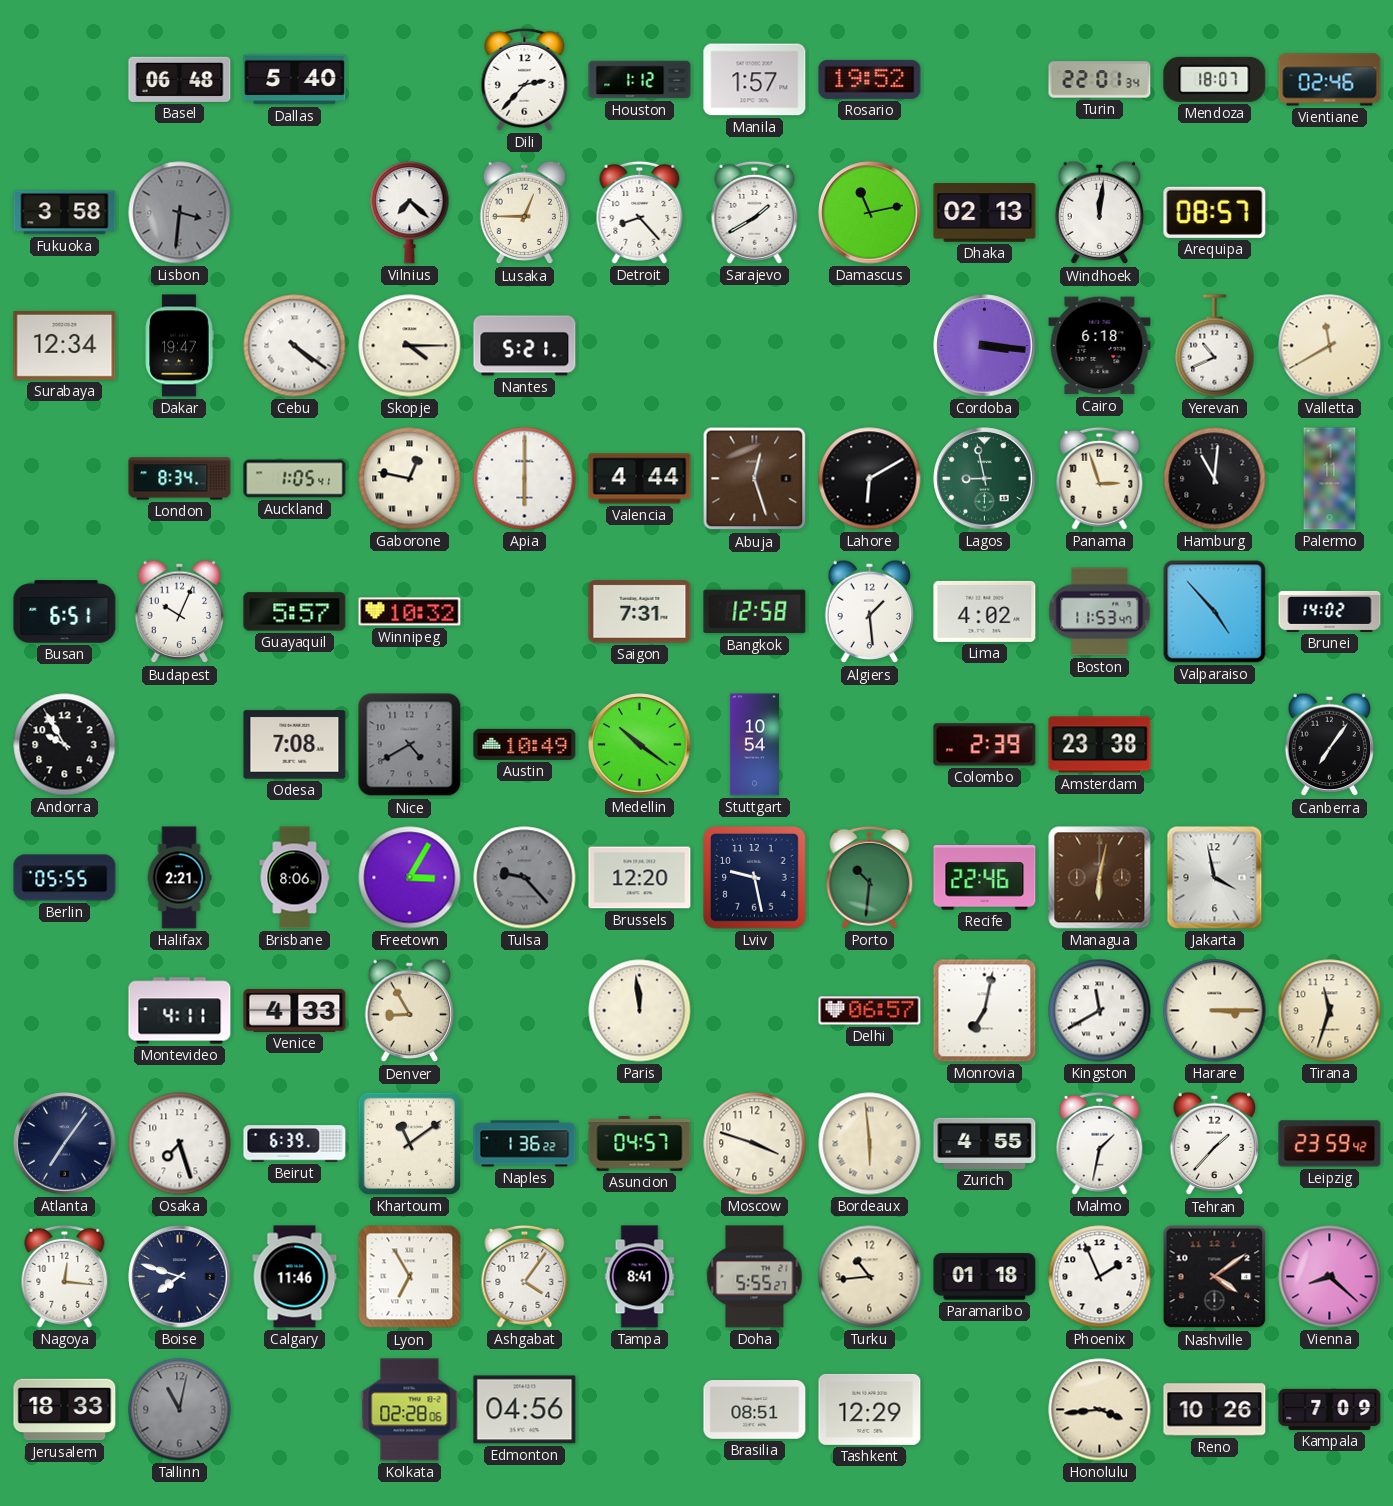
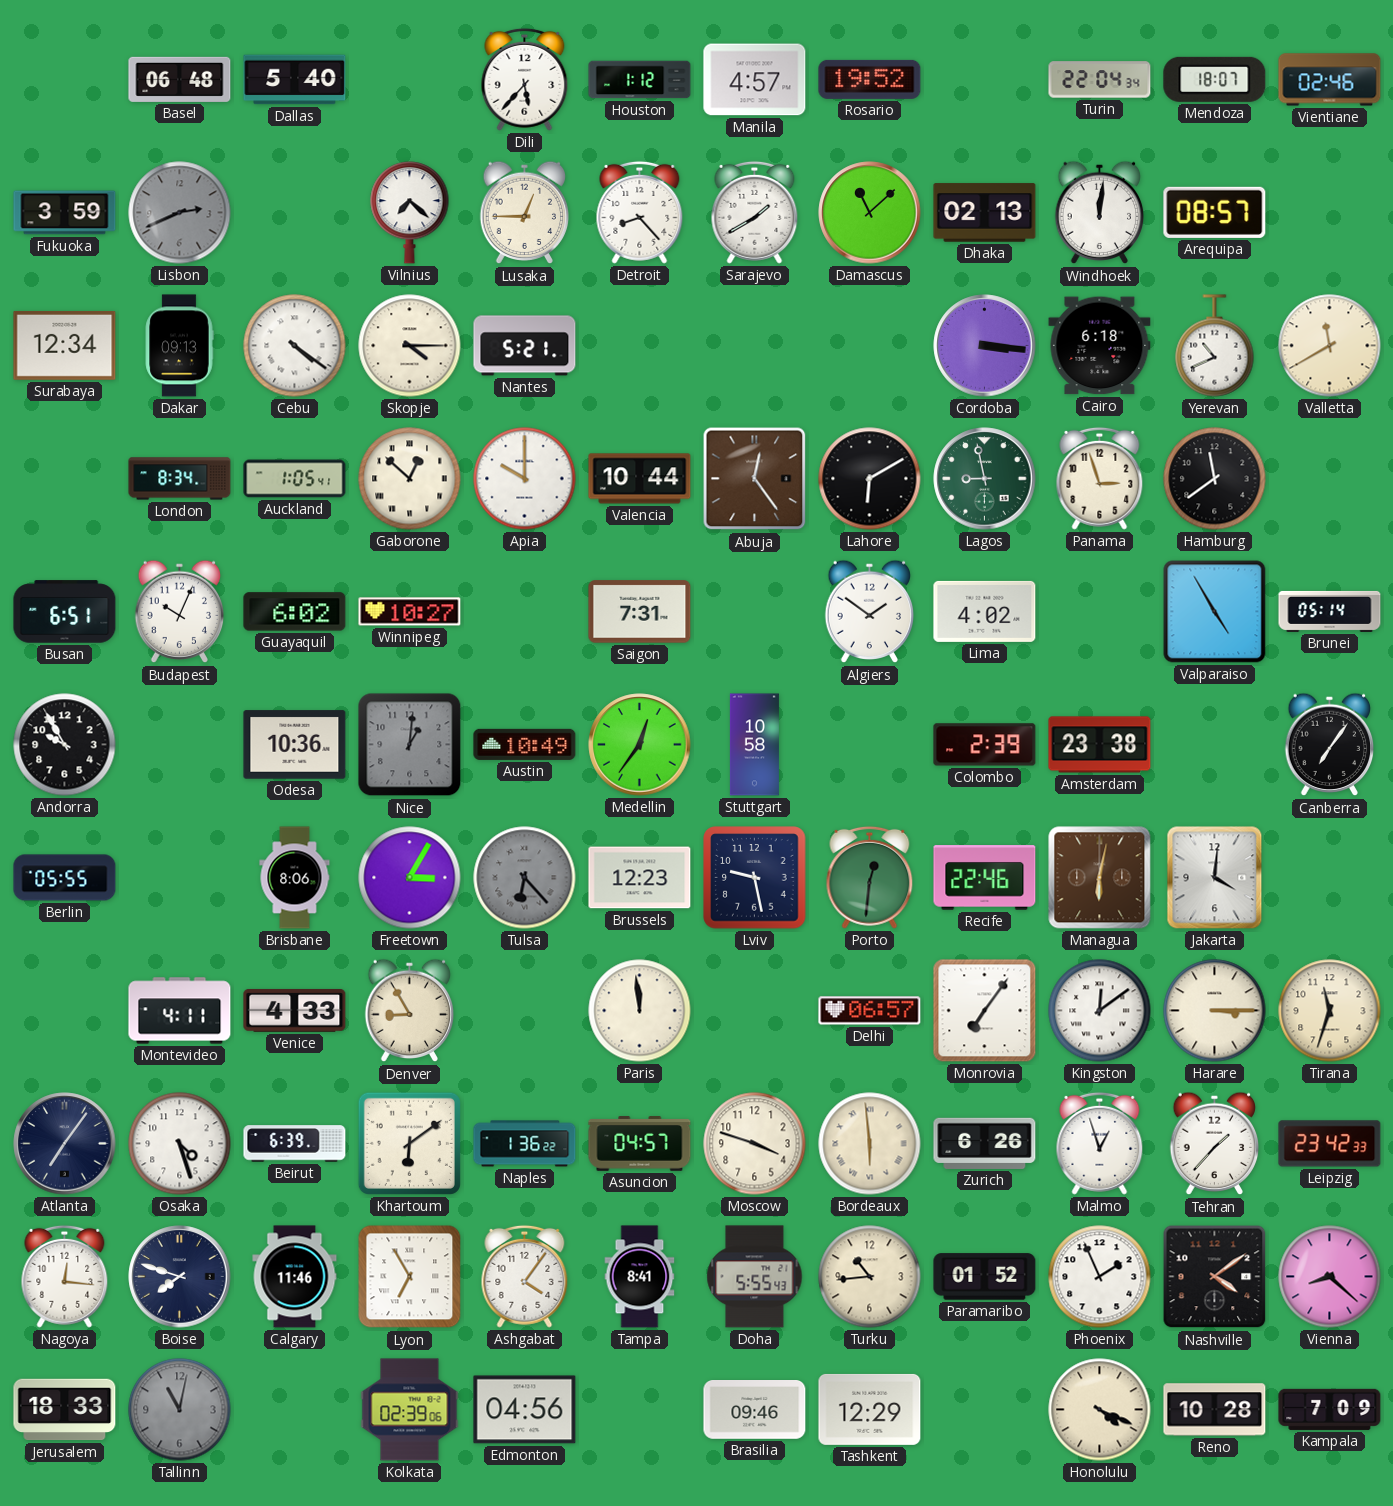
Dili: 2:37 -> 5:37
Manila: 1:57 -> 4:57
Turin: 22:01 -> 22:04
Fukuoka: 3:58 -> 3:59
Lisbon: 3:31 -> 2:41
Damascus: 11:13 -> 11:08
Dakar: 19:47 -> 09:13
Gaborone: 12:47 -> 12:52
Apia: 6:00 -> 10:00
Valencia: 4:44 -> 10:44
Abuja: 12:27 -> 12:24
Hamburg: 11:01 -> 11:39
Palermo: 1:11 -> none
Guayaquil: 5:57 -> 6:02
Winnipeg: 10:32 -> 10:27
Bangkok: 12:58 -> none
Algiers: 1:29 -> 1:51
Boston: 11:53 -> none
Valparaiso: 4:53 -> 4:55
Brunei: 14:02 -> 05:14
Odesa: 7:08 -> 10:36
Nice: 4:40 -> 1:01
Medellin: 10:21 -> 12:36
Stuttgart: 10:54 -> 10:58
Halifax: 2:21 -> none
Tulsa: 9:23 -> 6:23
Brussels: 12:20 -> 12:23
Porto: 10:31 -> 12:31
Jakarta: 3:58 -> 4:01
Monrovia: 7:02 -> 7:06
Kingston: 11:40 -> 12:09
Osaka: 7:27 -> 4:27
Khartoum: 11:09 -> 6:09
Zurich: 4:55 -> 6:26
Malmo: 1:32 -> 12:57
Leipzig: 23:59 -> 23:42
Doha: 5:55:27 -> 5:55:43
Paramaribo: 01:18 -> 01:52
Kolkata: 02:28 -> 02:39
Brasilia: 08:51 -> 09:46
Honolulu: 3:44 -> 4:19
Reno: 10:26 -> 10:28
